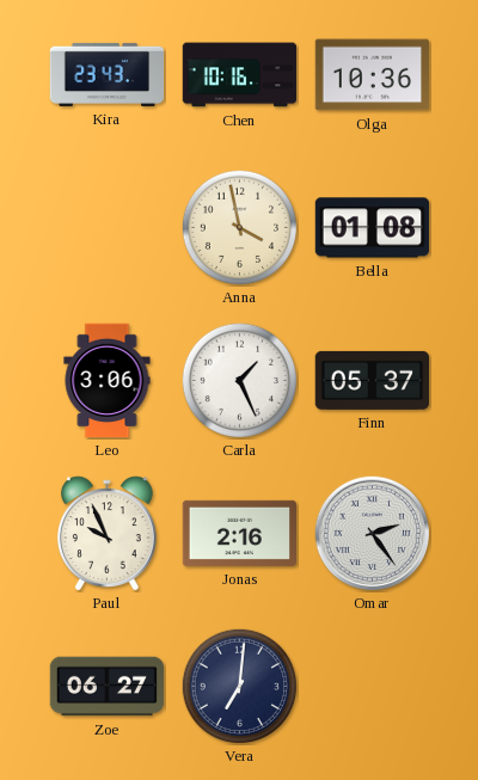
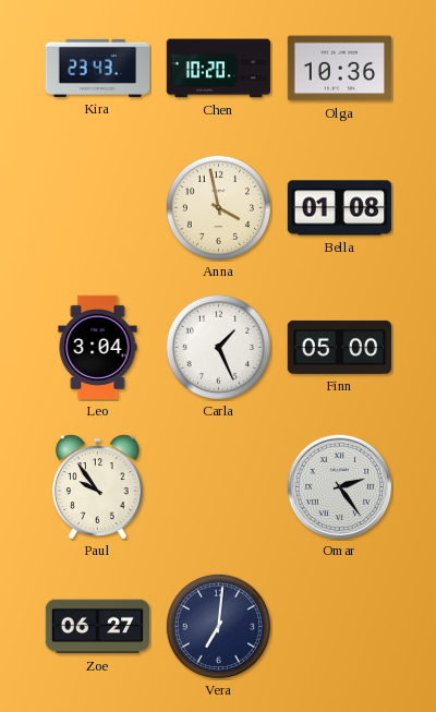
Chen: 10:16 -> 10:20
Leo: 3:06 -> 3:04
Finn: 05:37 -> 05:00
Paul: 9:56 -> 9:54
Jonas: 2:16 -> none
